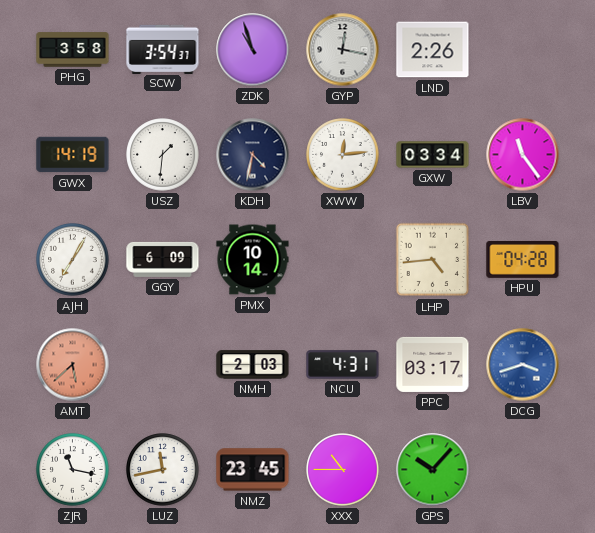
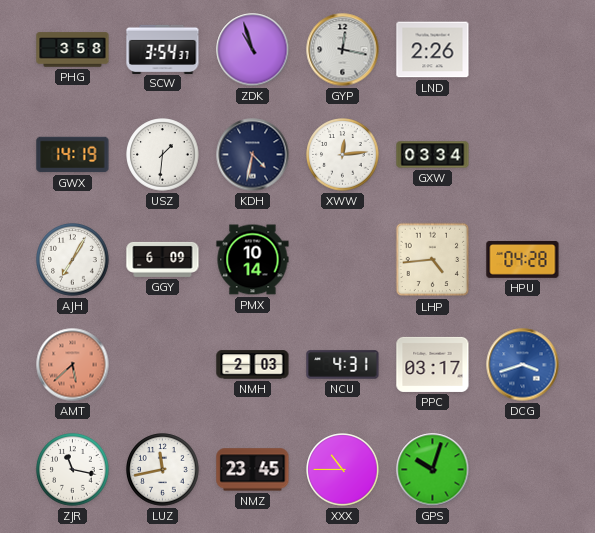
LBV: 11:24 -> none
GPS: 10:07 -> 10:03
